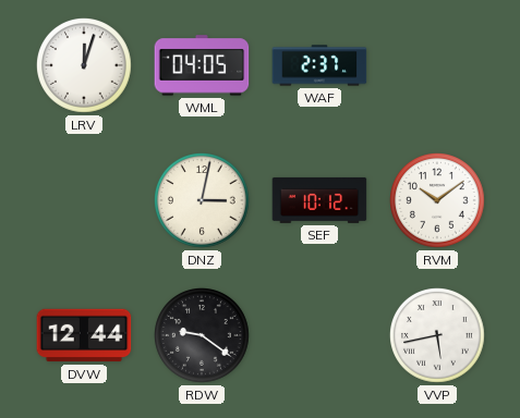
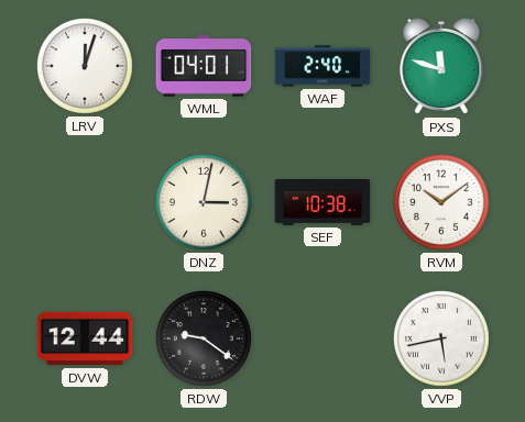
WML: 04:05 -> 04:01
WAF: 2:37 -> 2:40
PXS: none -> 11:48
SEF: 10:12 -> 10:38
